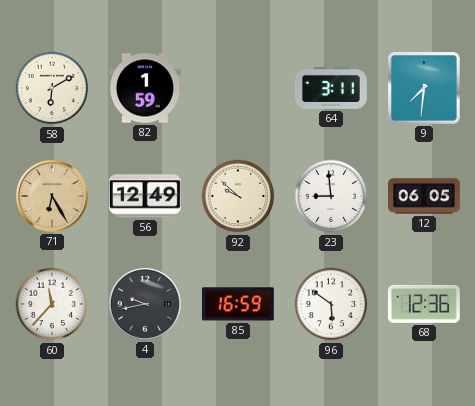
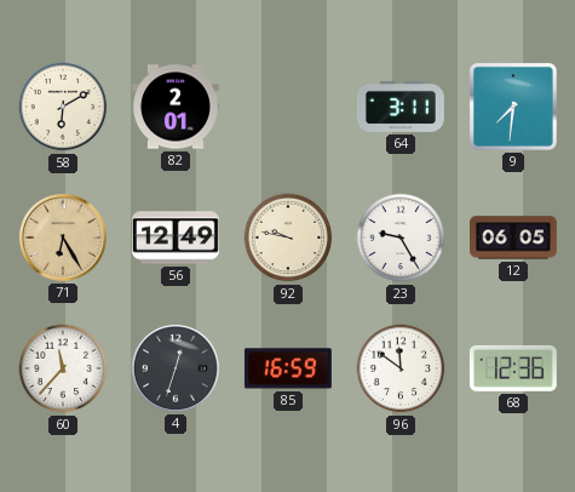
82: 1:59 -> 2:01
92: 9:52 -> 9:47
23: 8:59 -> 9:25
4: 9:43 -> 12:33
96: 5:51 -> 11:51
